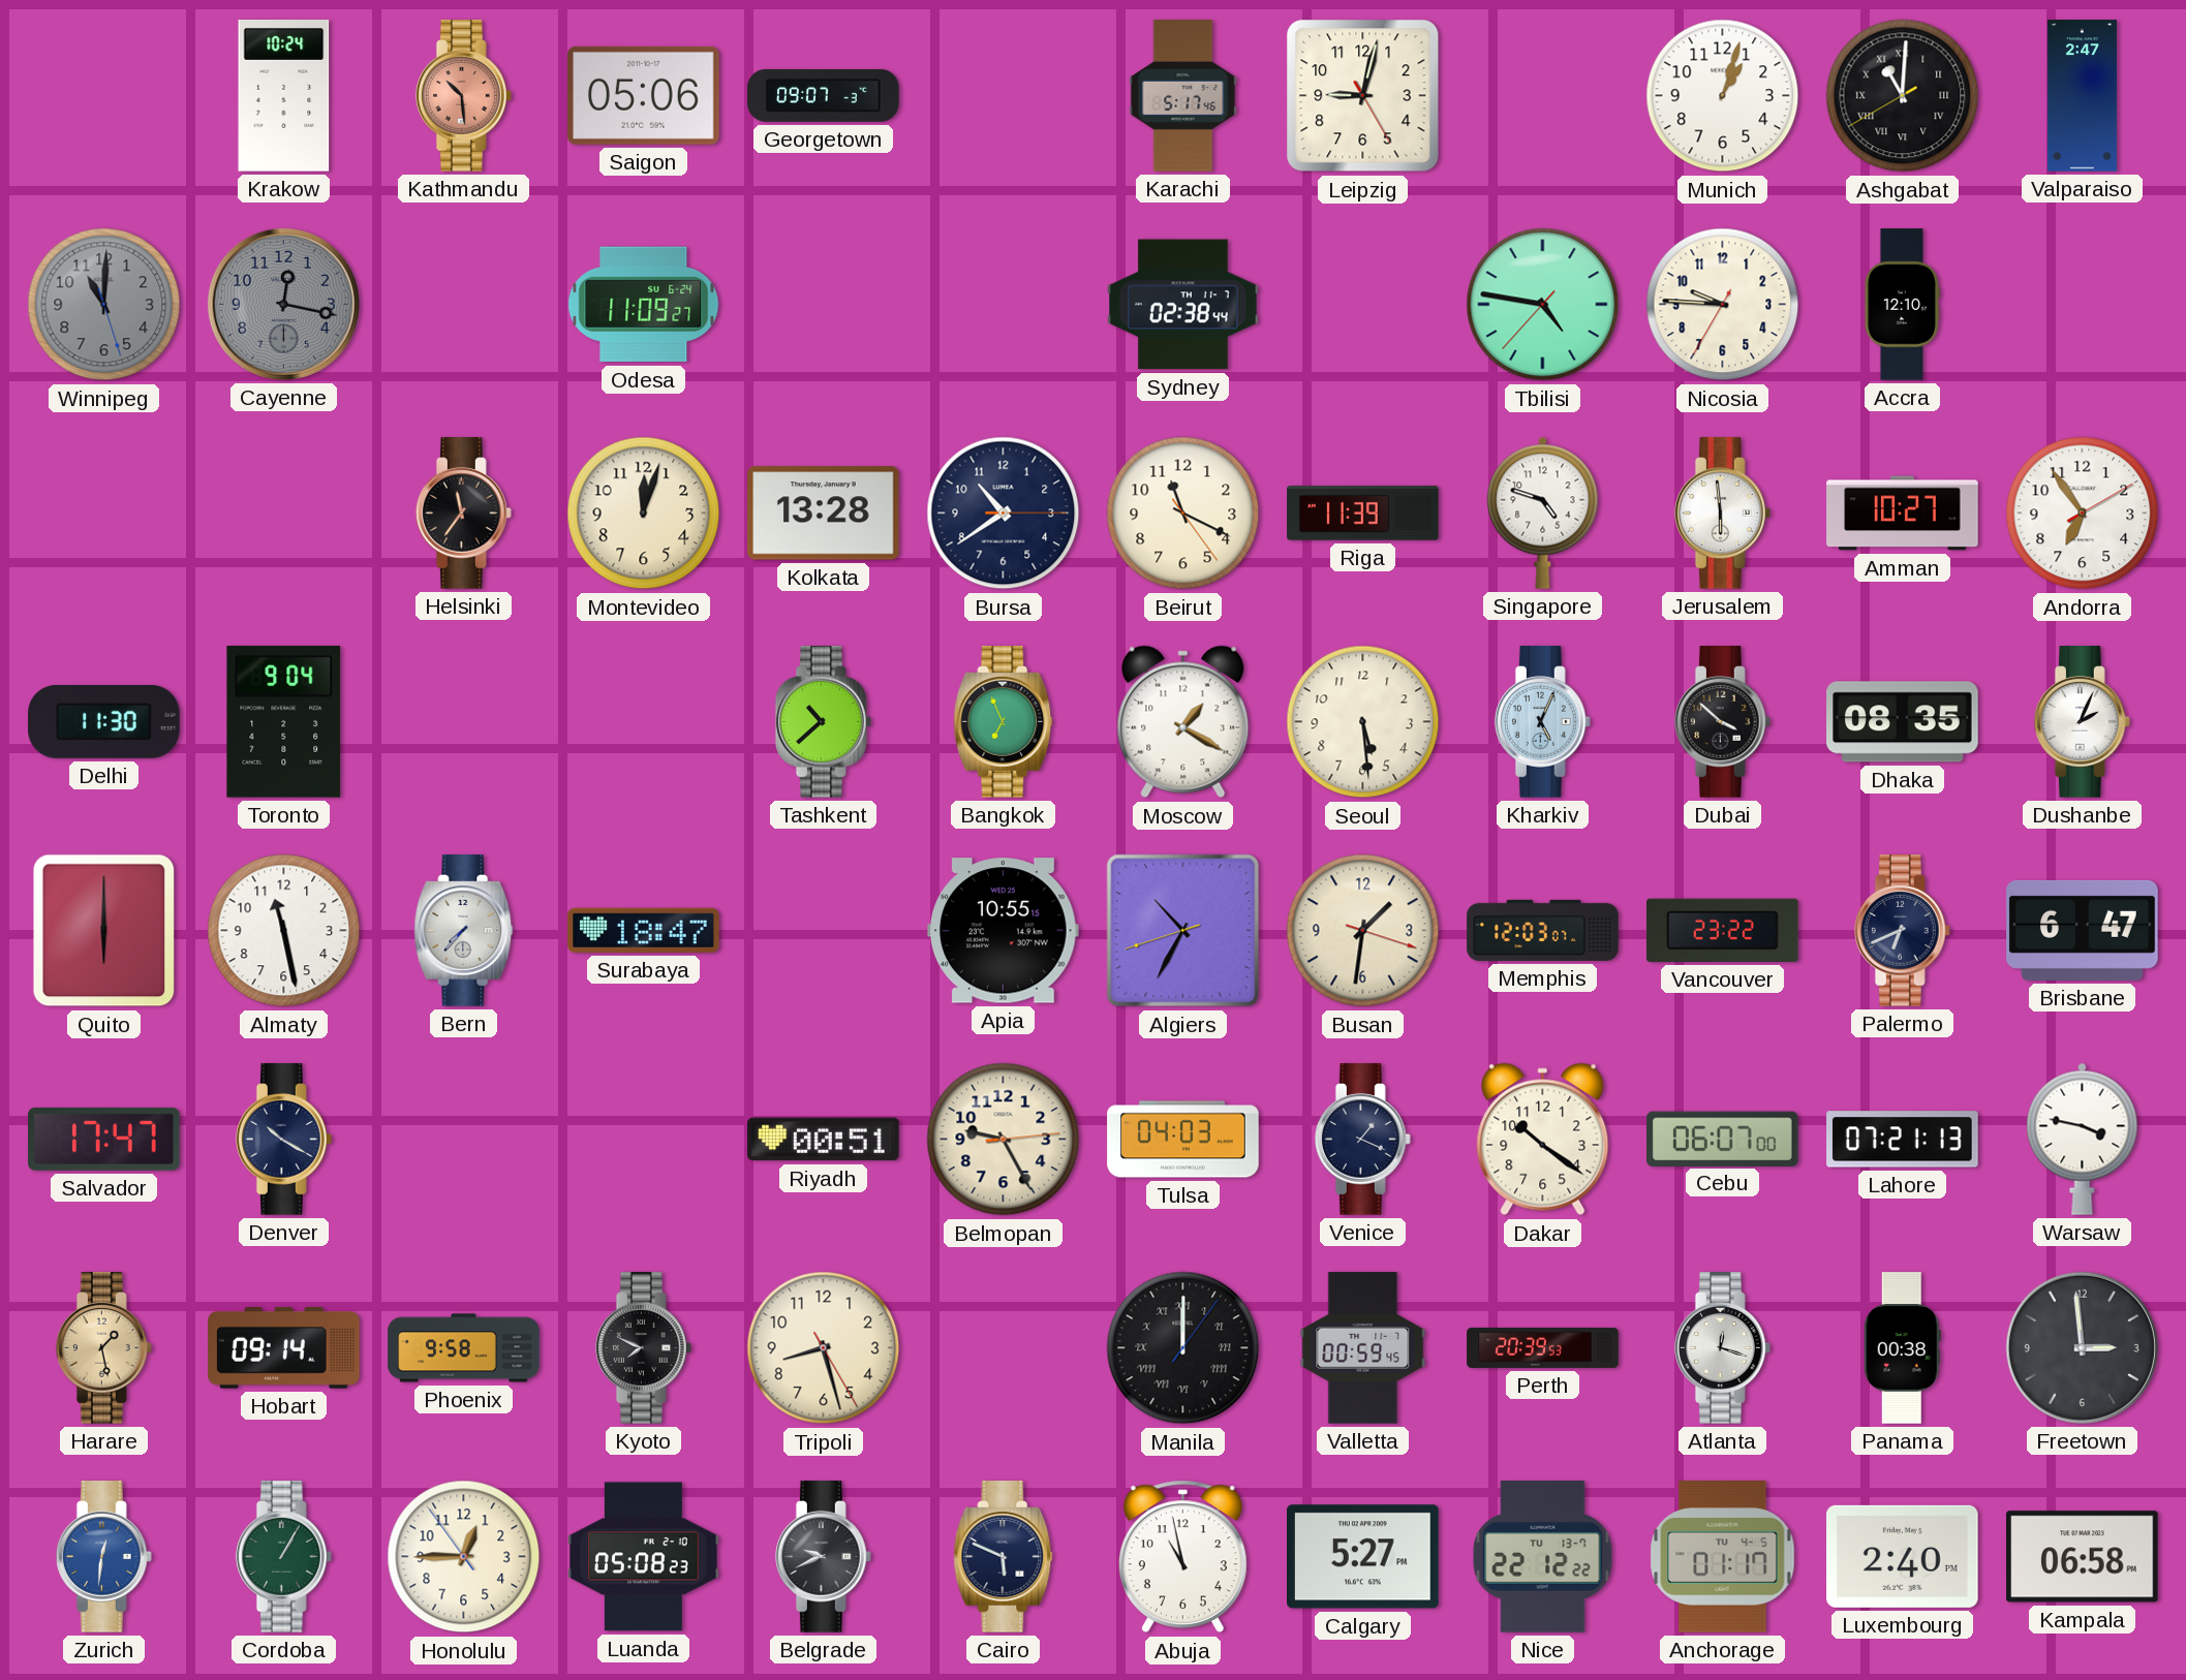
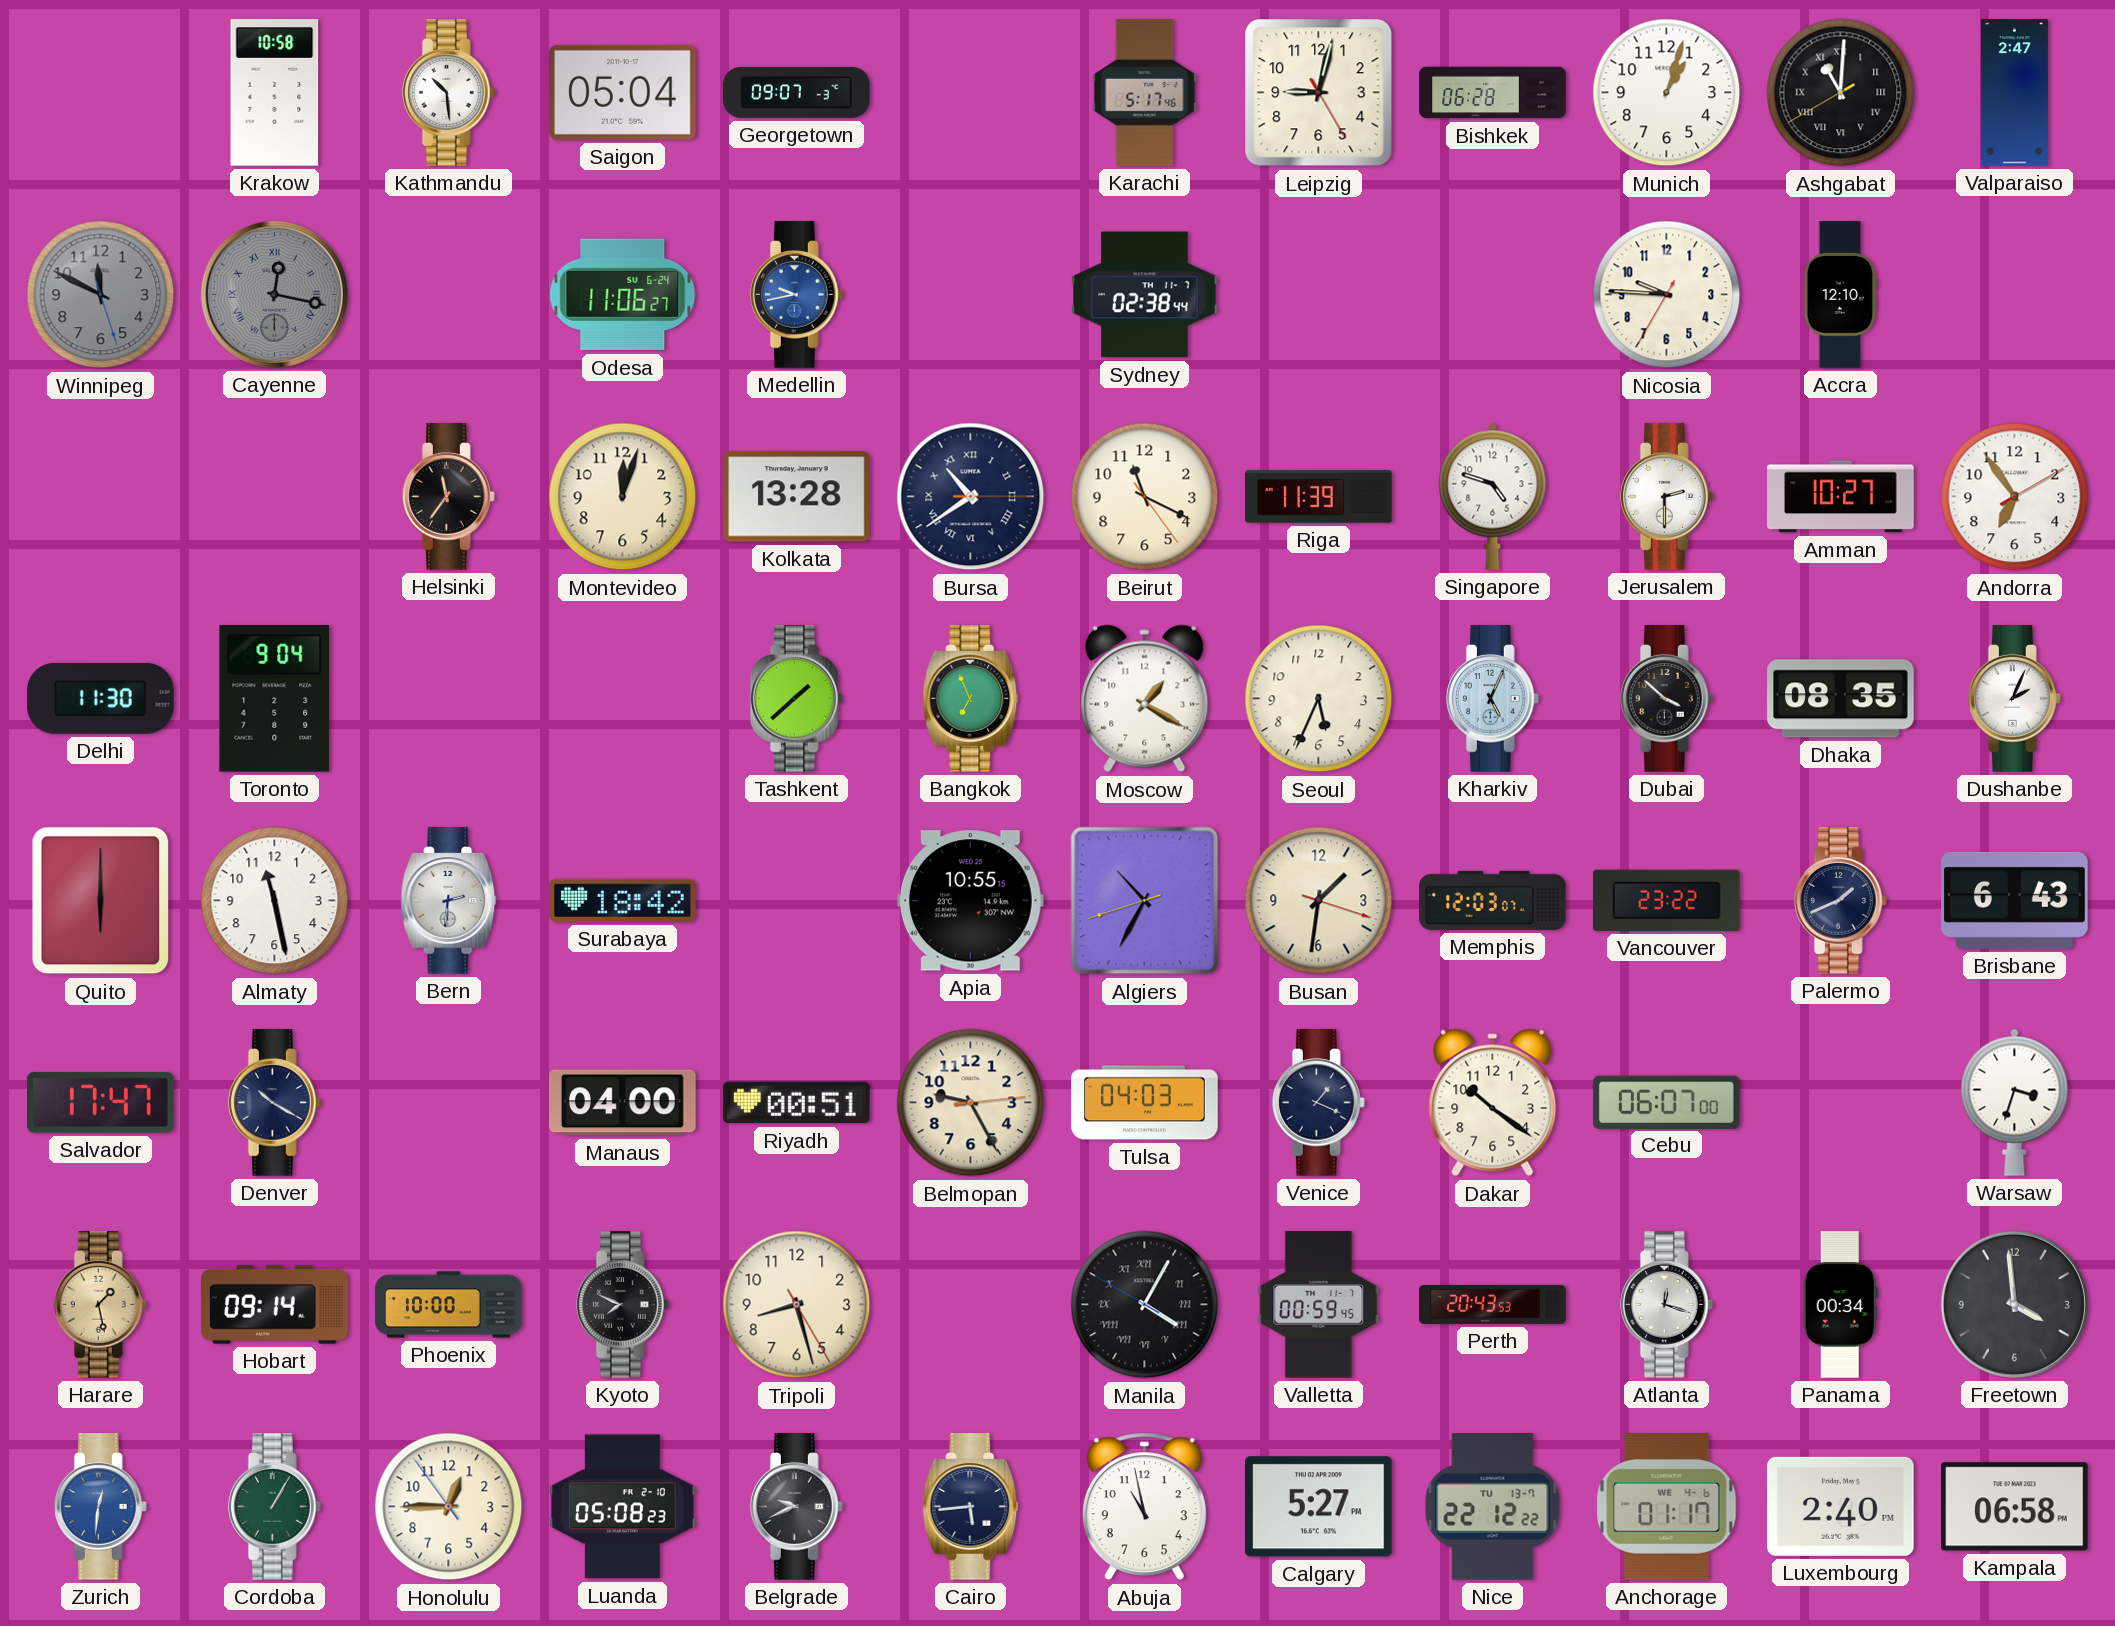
Krakow: 10:24 -> 10:58
Kathmandu dial: salmon -> white
Saigon: 05:06 -> 05:04
Bishkek: none -> 06:28
Winnipeg: 11:00 -> 11:49
Cayenne numerals: Arabic -> Roman
Odesa: 11:09 -> 11:06
Medellin: none -> 9:43
Tbilisi: 4:46 -> none
Bursa numerals: Arabic -> Roman
Jerusalem: 5:59 -> 2:30
Tashkent: 10:38 -> 1:38
Seoul: 5:29 -> 5:34
Bern: 7:37 -> 2:31
Surabaya: 18:47 -> 18:42
Palermo: 6:41 -> 1:41
Brisbane: 6:47 -> 6:43
Manaus: none -> 04:00
Lahore: 07:21 -> none
Warsaw: 3:47 -> 3:33
Phoenix: 9:58 -> 10:00
Manila: 12:00 -> 4:04
Perth: 20:39 -> 20:43
Panama: 00:38 -> 00:34
Freetown: 2:59 -> 3:59
Cairo: 5:49 -> 5:44
Anchorage date: TU 4-5 -> WE 4-6
